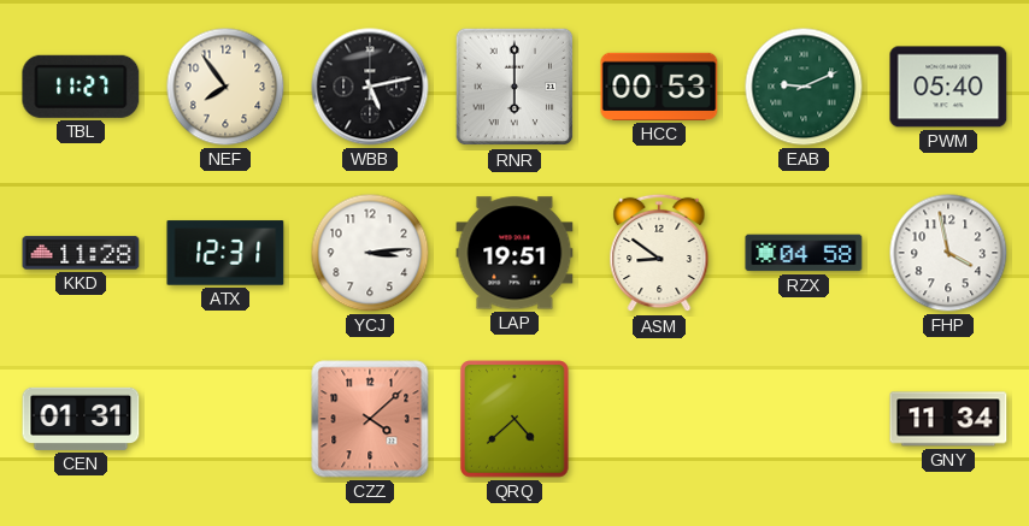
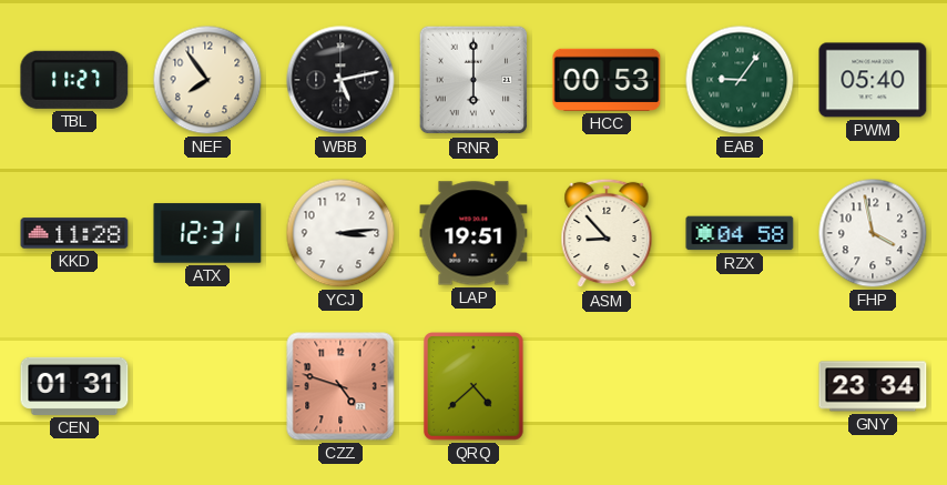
EAB: 9:11 -> 9:06
ASM: 8:51 -> 8:53
CZZ: 4:08 -> 4:48
GNY: 11:34 -> 23:34
